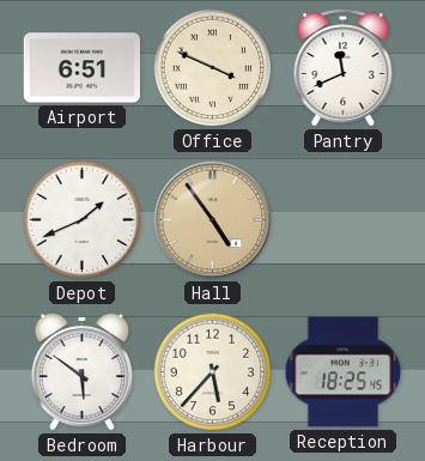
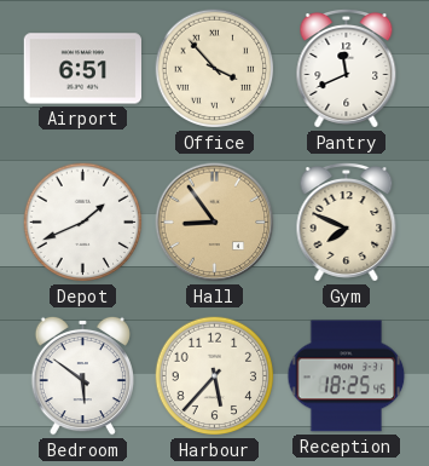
Office: 3:49 -> 3:53
Hall: 4:54 -> 8:54
Gym: none -> 7:49
